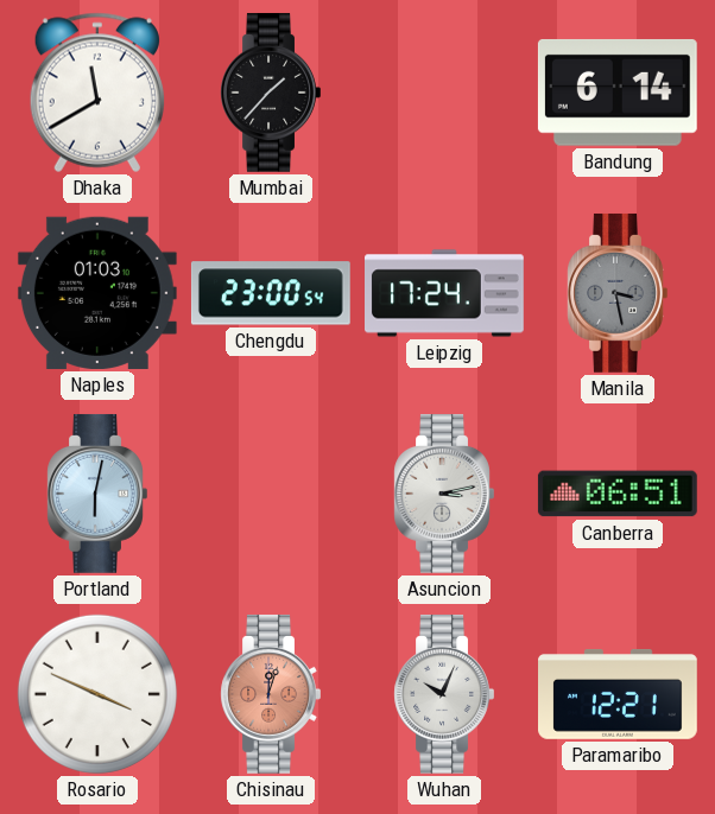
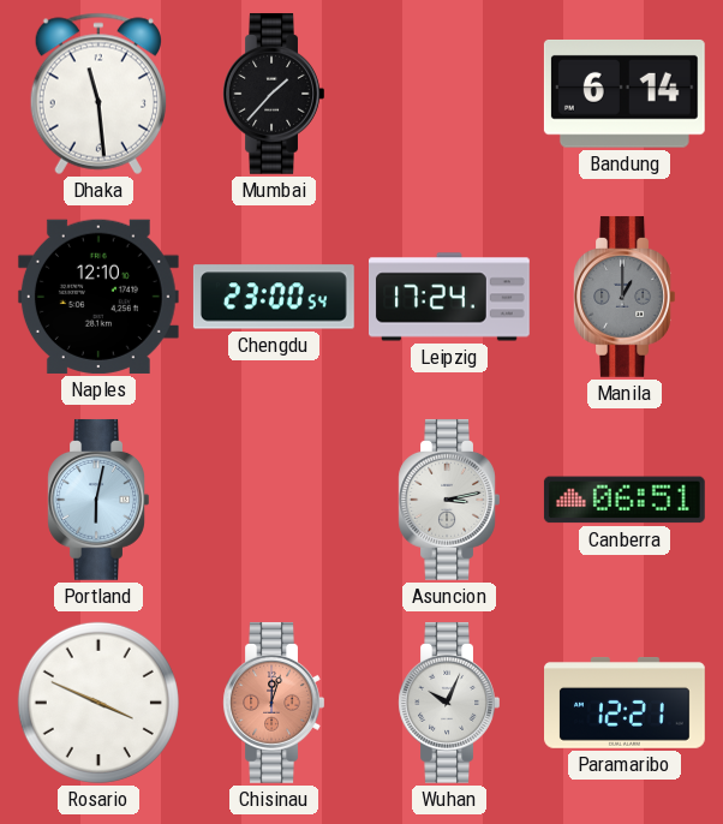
Dhaka: 11:40 -> 11:29
Naples: 01:03 -> 12:10
Manila: 3:28 -> 1:00
